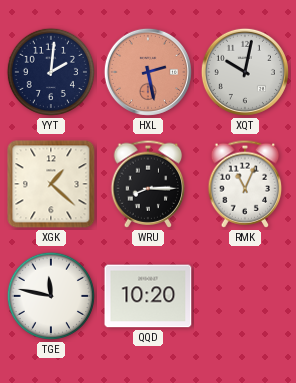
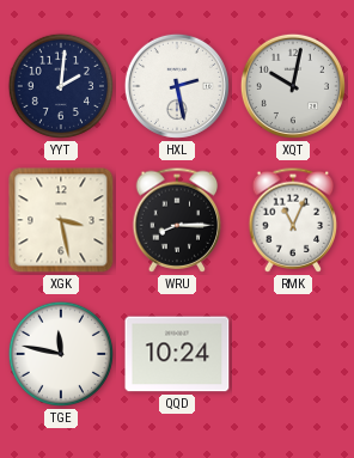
HXL dial: salmon -> white
XGK: 1:22 -> 3:28
QQD: 10:20 -> 10:24
